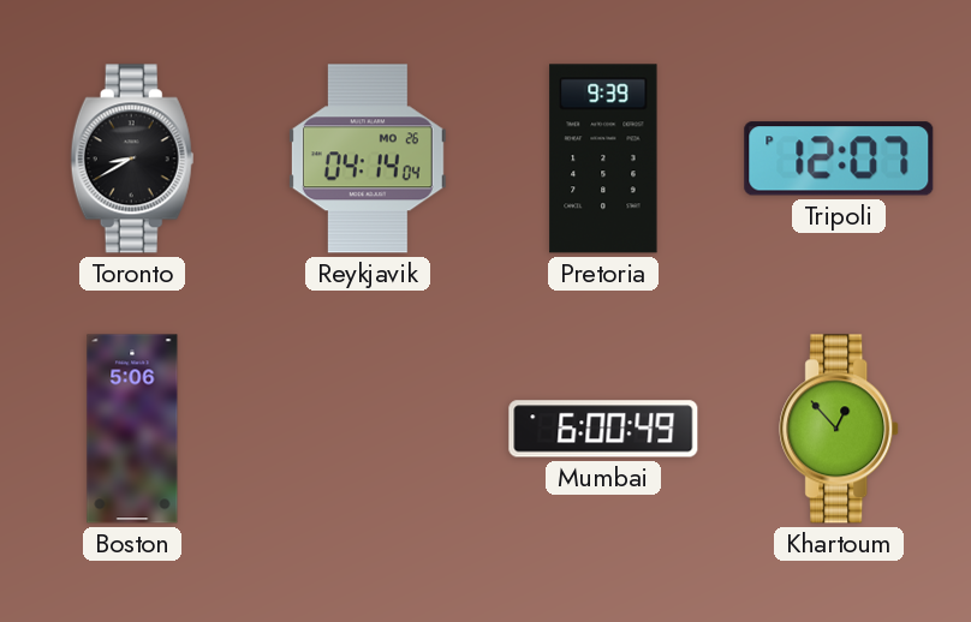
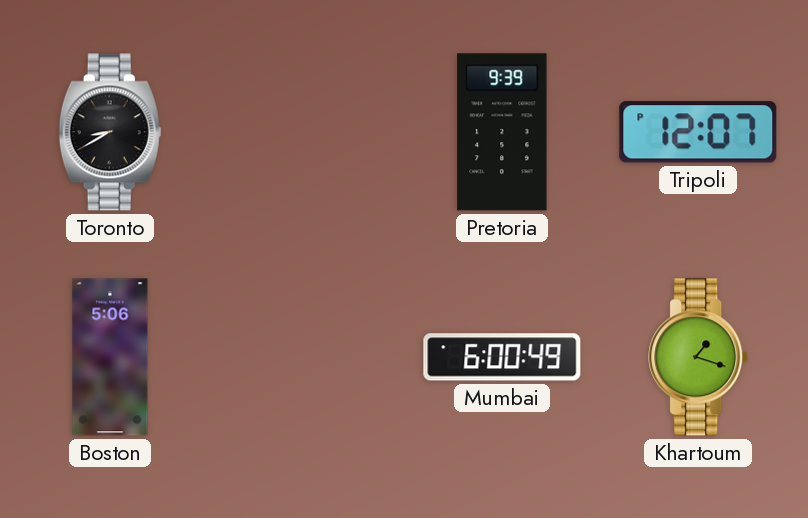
Reykjavik: 04:14 -> none
Khartoum: 12:53 -> 1:18
